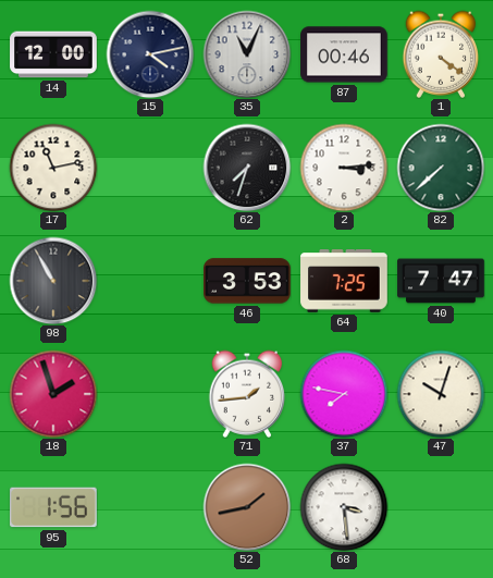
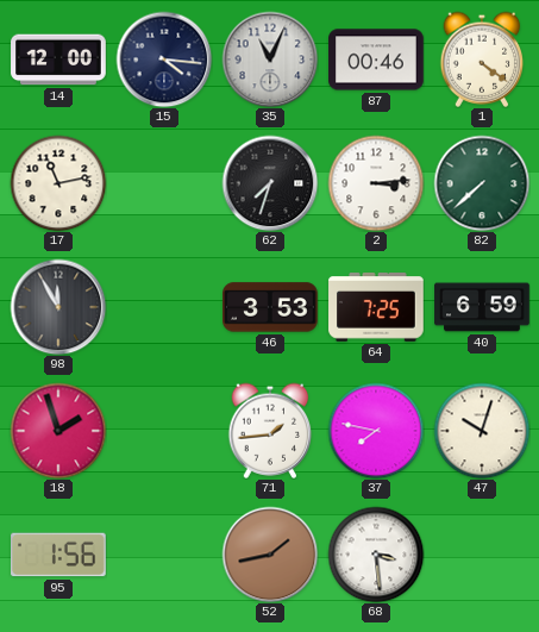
15: 4:13 -> 4:16
98: 10:55 -> 11:55
40: 7:47 -> 6:59
